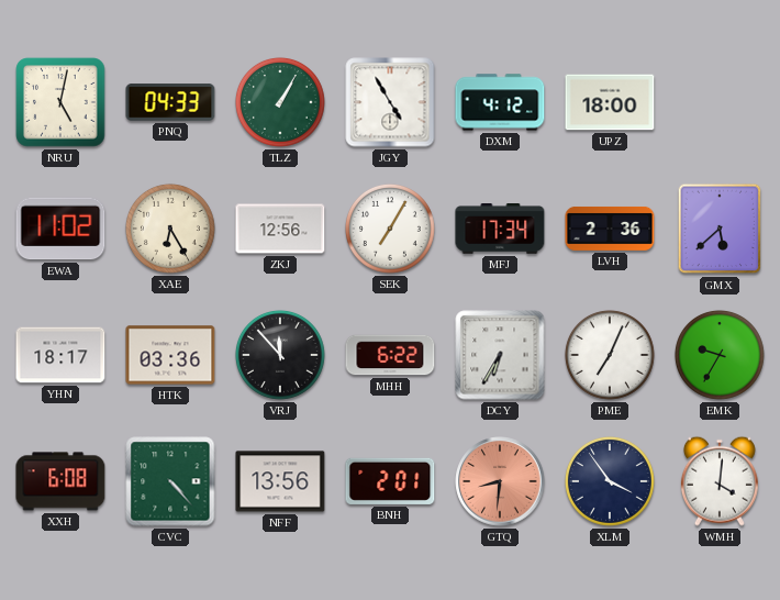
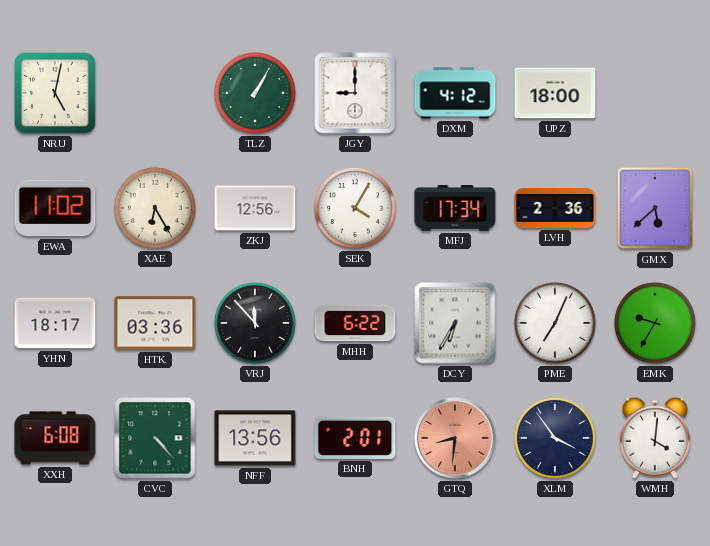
PNQ: 04:33 -> none
JGY: 4:55 -> 9:00
SEK: 7:05 -> 4:05
